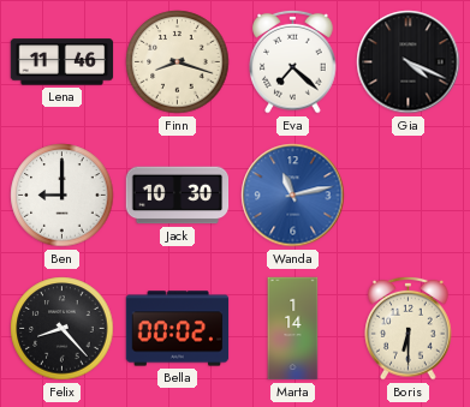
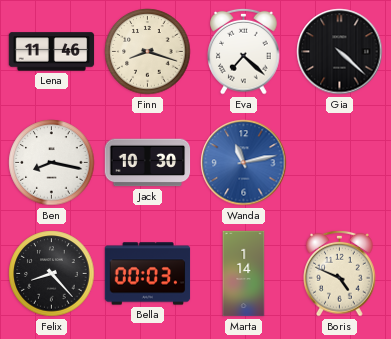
Gia: 4:19 -> 4:22
Ben: 9:00 -> 8:17
Bella: 00:02 -> 00:03
Boris: 6:30 -> 4:49
